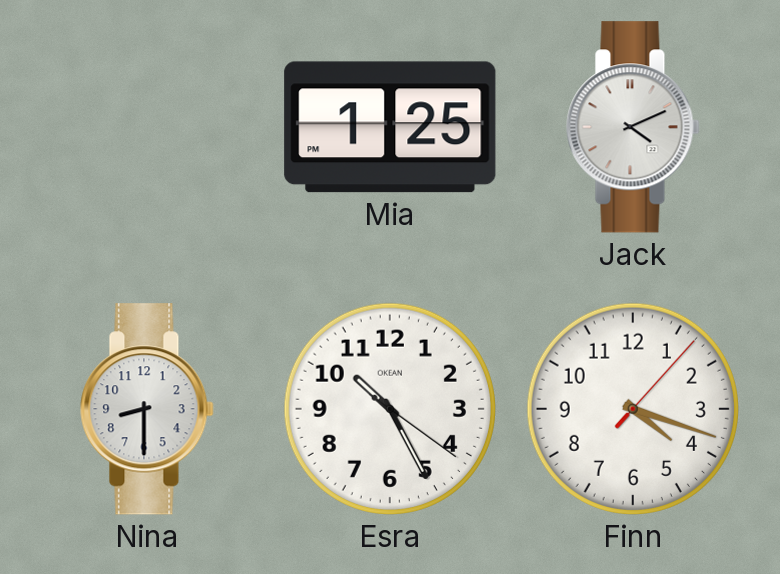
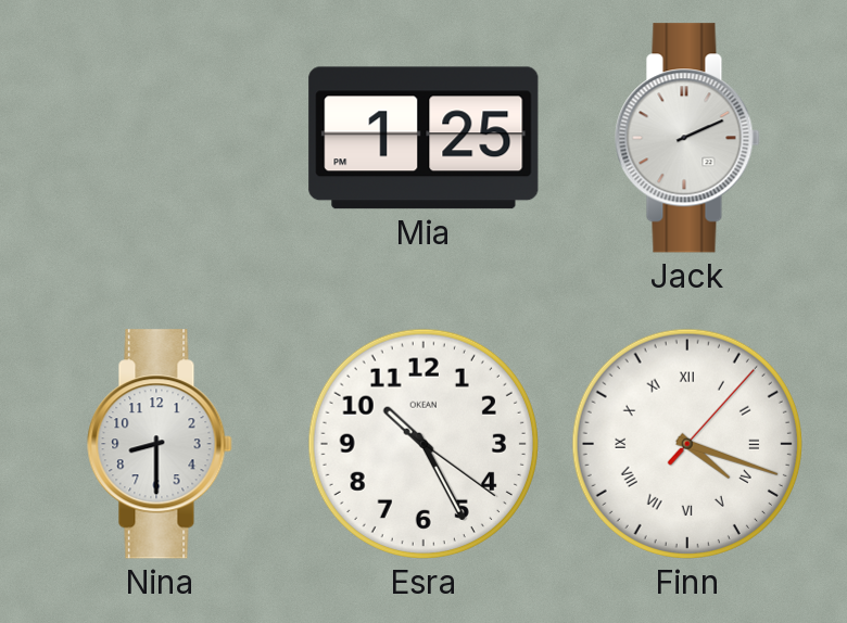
Jack: 4:11 -> 2:11
Finn numerals: Arabic -> Roman
